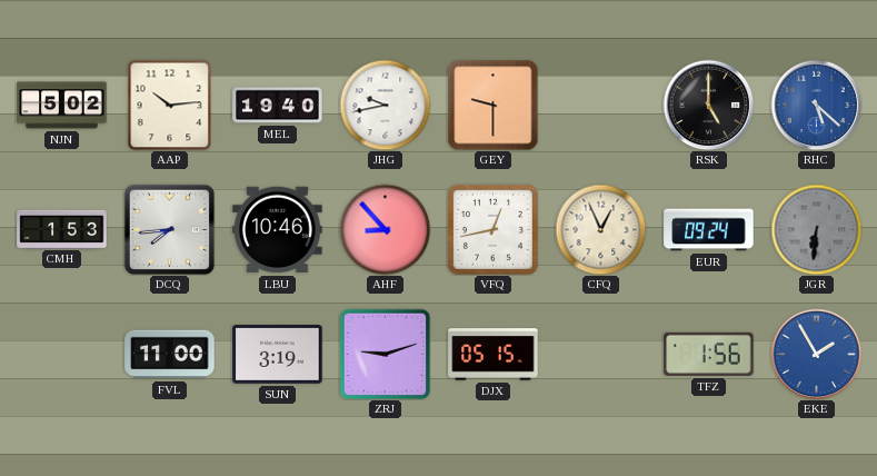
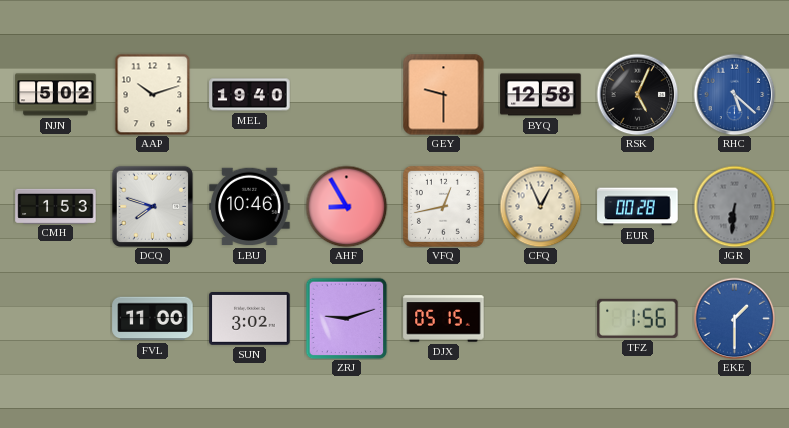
AAP: 10:14 -> 10:12
JHG: 9:43 -> none
BYQ: none -> 12:58
RSK: 5:00 -> 5:04
DCQ: 7:44 -> 7:48
AHF: 8:53 -> 8:55
EUR: 09:24 -> 00:28
SUN: 3:19 -> 3:02
EKE: 1:55 -> 1:30
